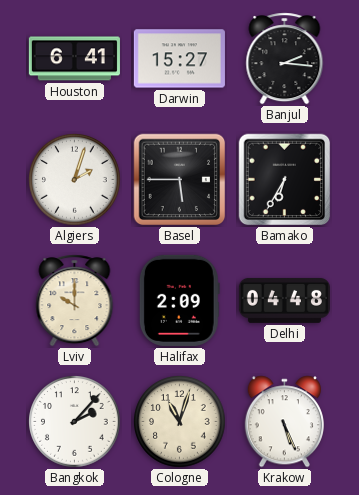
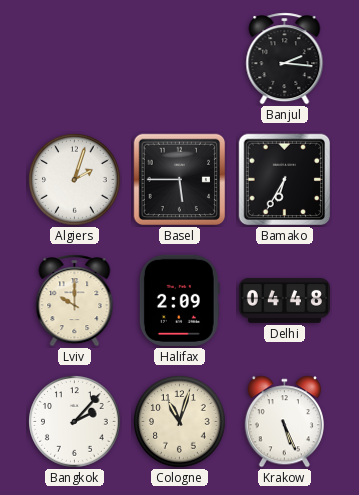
Houston: 6:41 -> none
Darwin: 15:27 -> none
